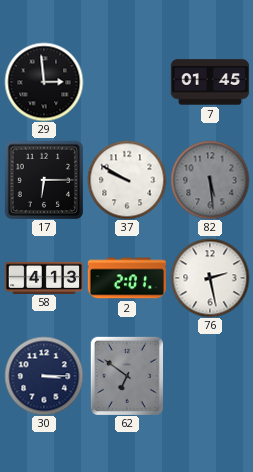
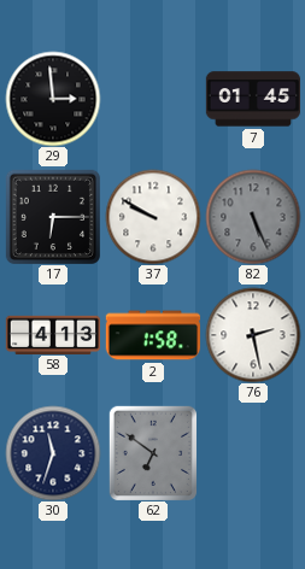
82: 5:29 -> 5:26
2: 2:01 -> 1:58
30: 3:15 -> 11:33
